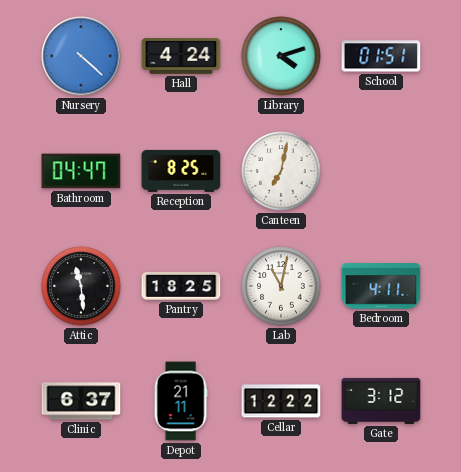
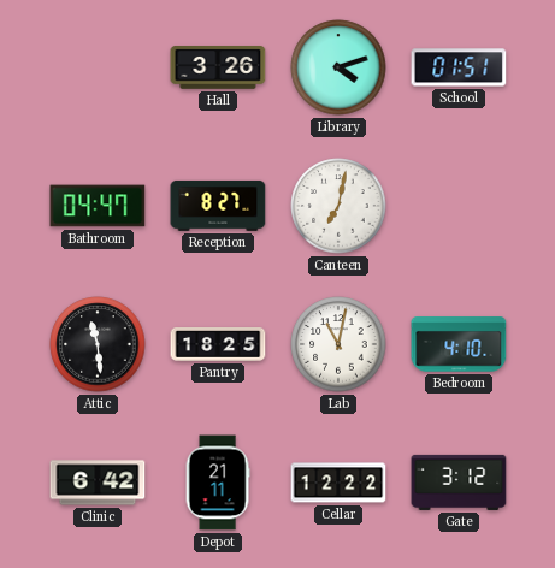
Nursery: 4:22 -> none
Hall: 4:24 -> 3:26
Reception: 8:25 -> 8:27
Bedroom: 4:11 -> 4:10
Clinic: 6:37 -> 6:42
